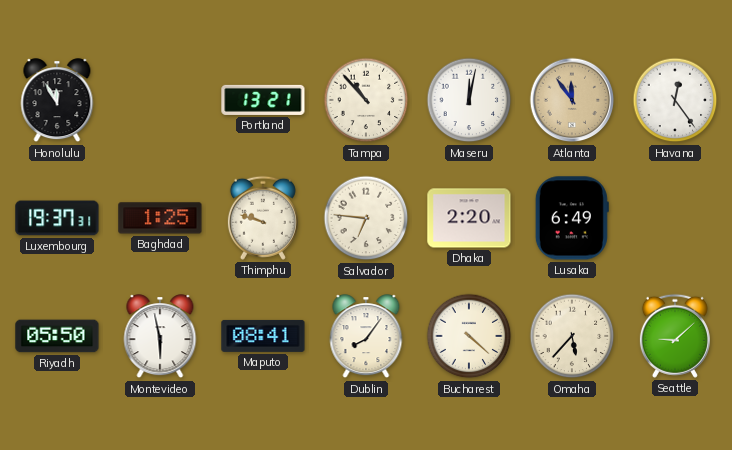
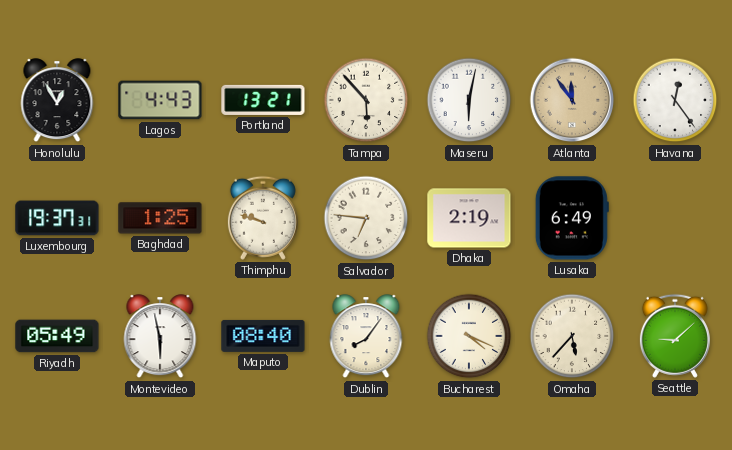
Honolulu: 11:55 -> 12:55
Lagos: none -> 4:43
Tampa: 10:53 -> 5:53
Maseru: 12:02 -> 6:02
Dhaka: 2:20 -> 2:19
Riyadh: 05:50 -> 05:49
Maputo: 08:41 -> 08:40
Bucharest: 4:22 -> 4:19
